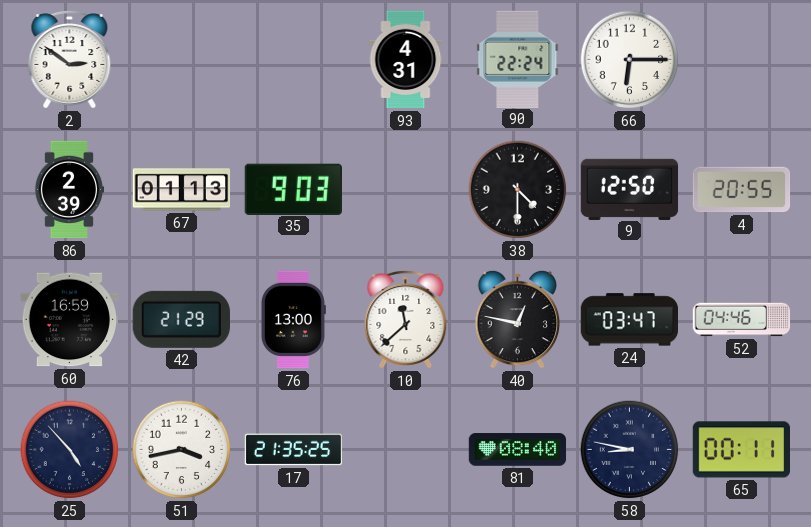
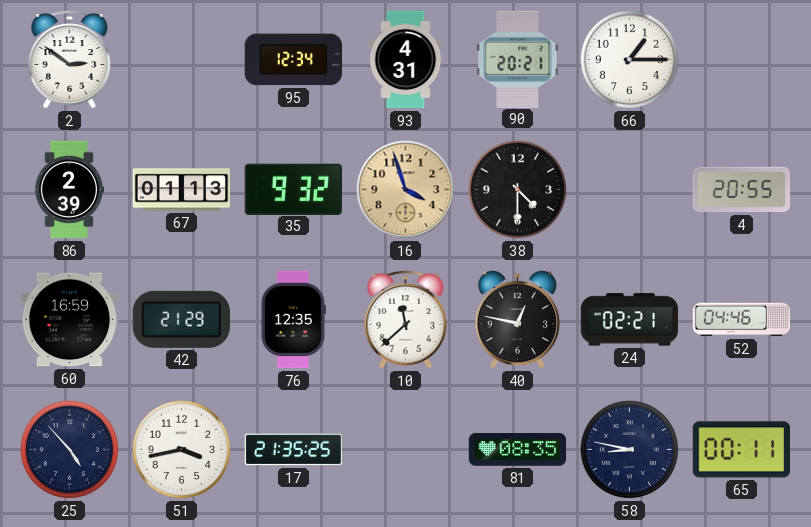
95: none -> 12:34
90: 22:24 -> 20:21
66: 6:15 -> 1:15
35: 9:03 -> 9:32
16: none -> 3:57
9: 12:50 -> none
76: 13:00 -> 12:35
24: 03:47 -> 02:21
81: 08:40 -> 08:35
